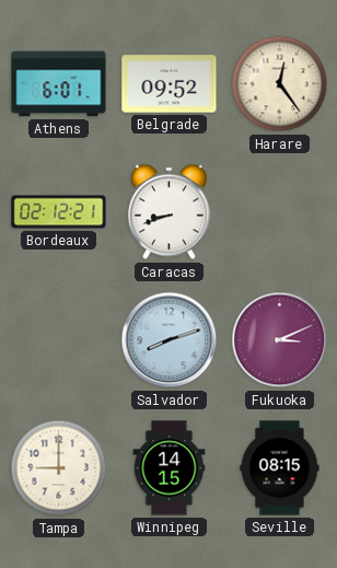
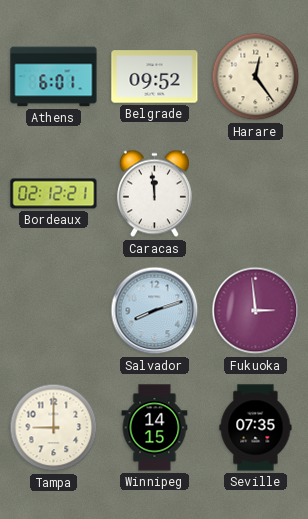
Caracas: 8:42 -> 11:59
Fukuoka: 3:11 -> 2:59
Seville: 08:15 -> 07:35
